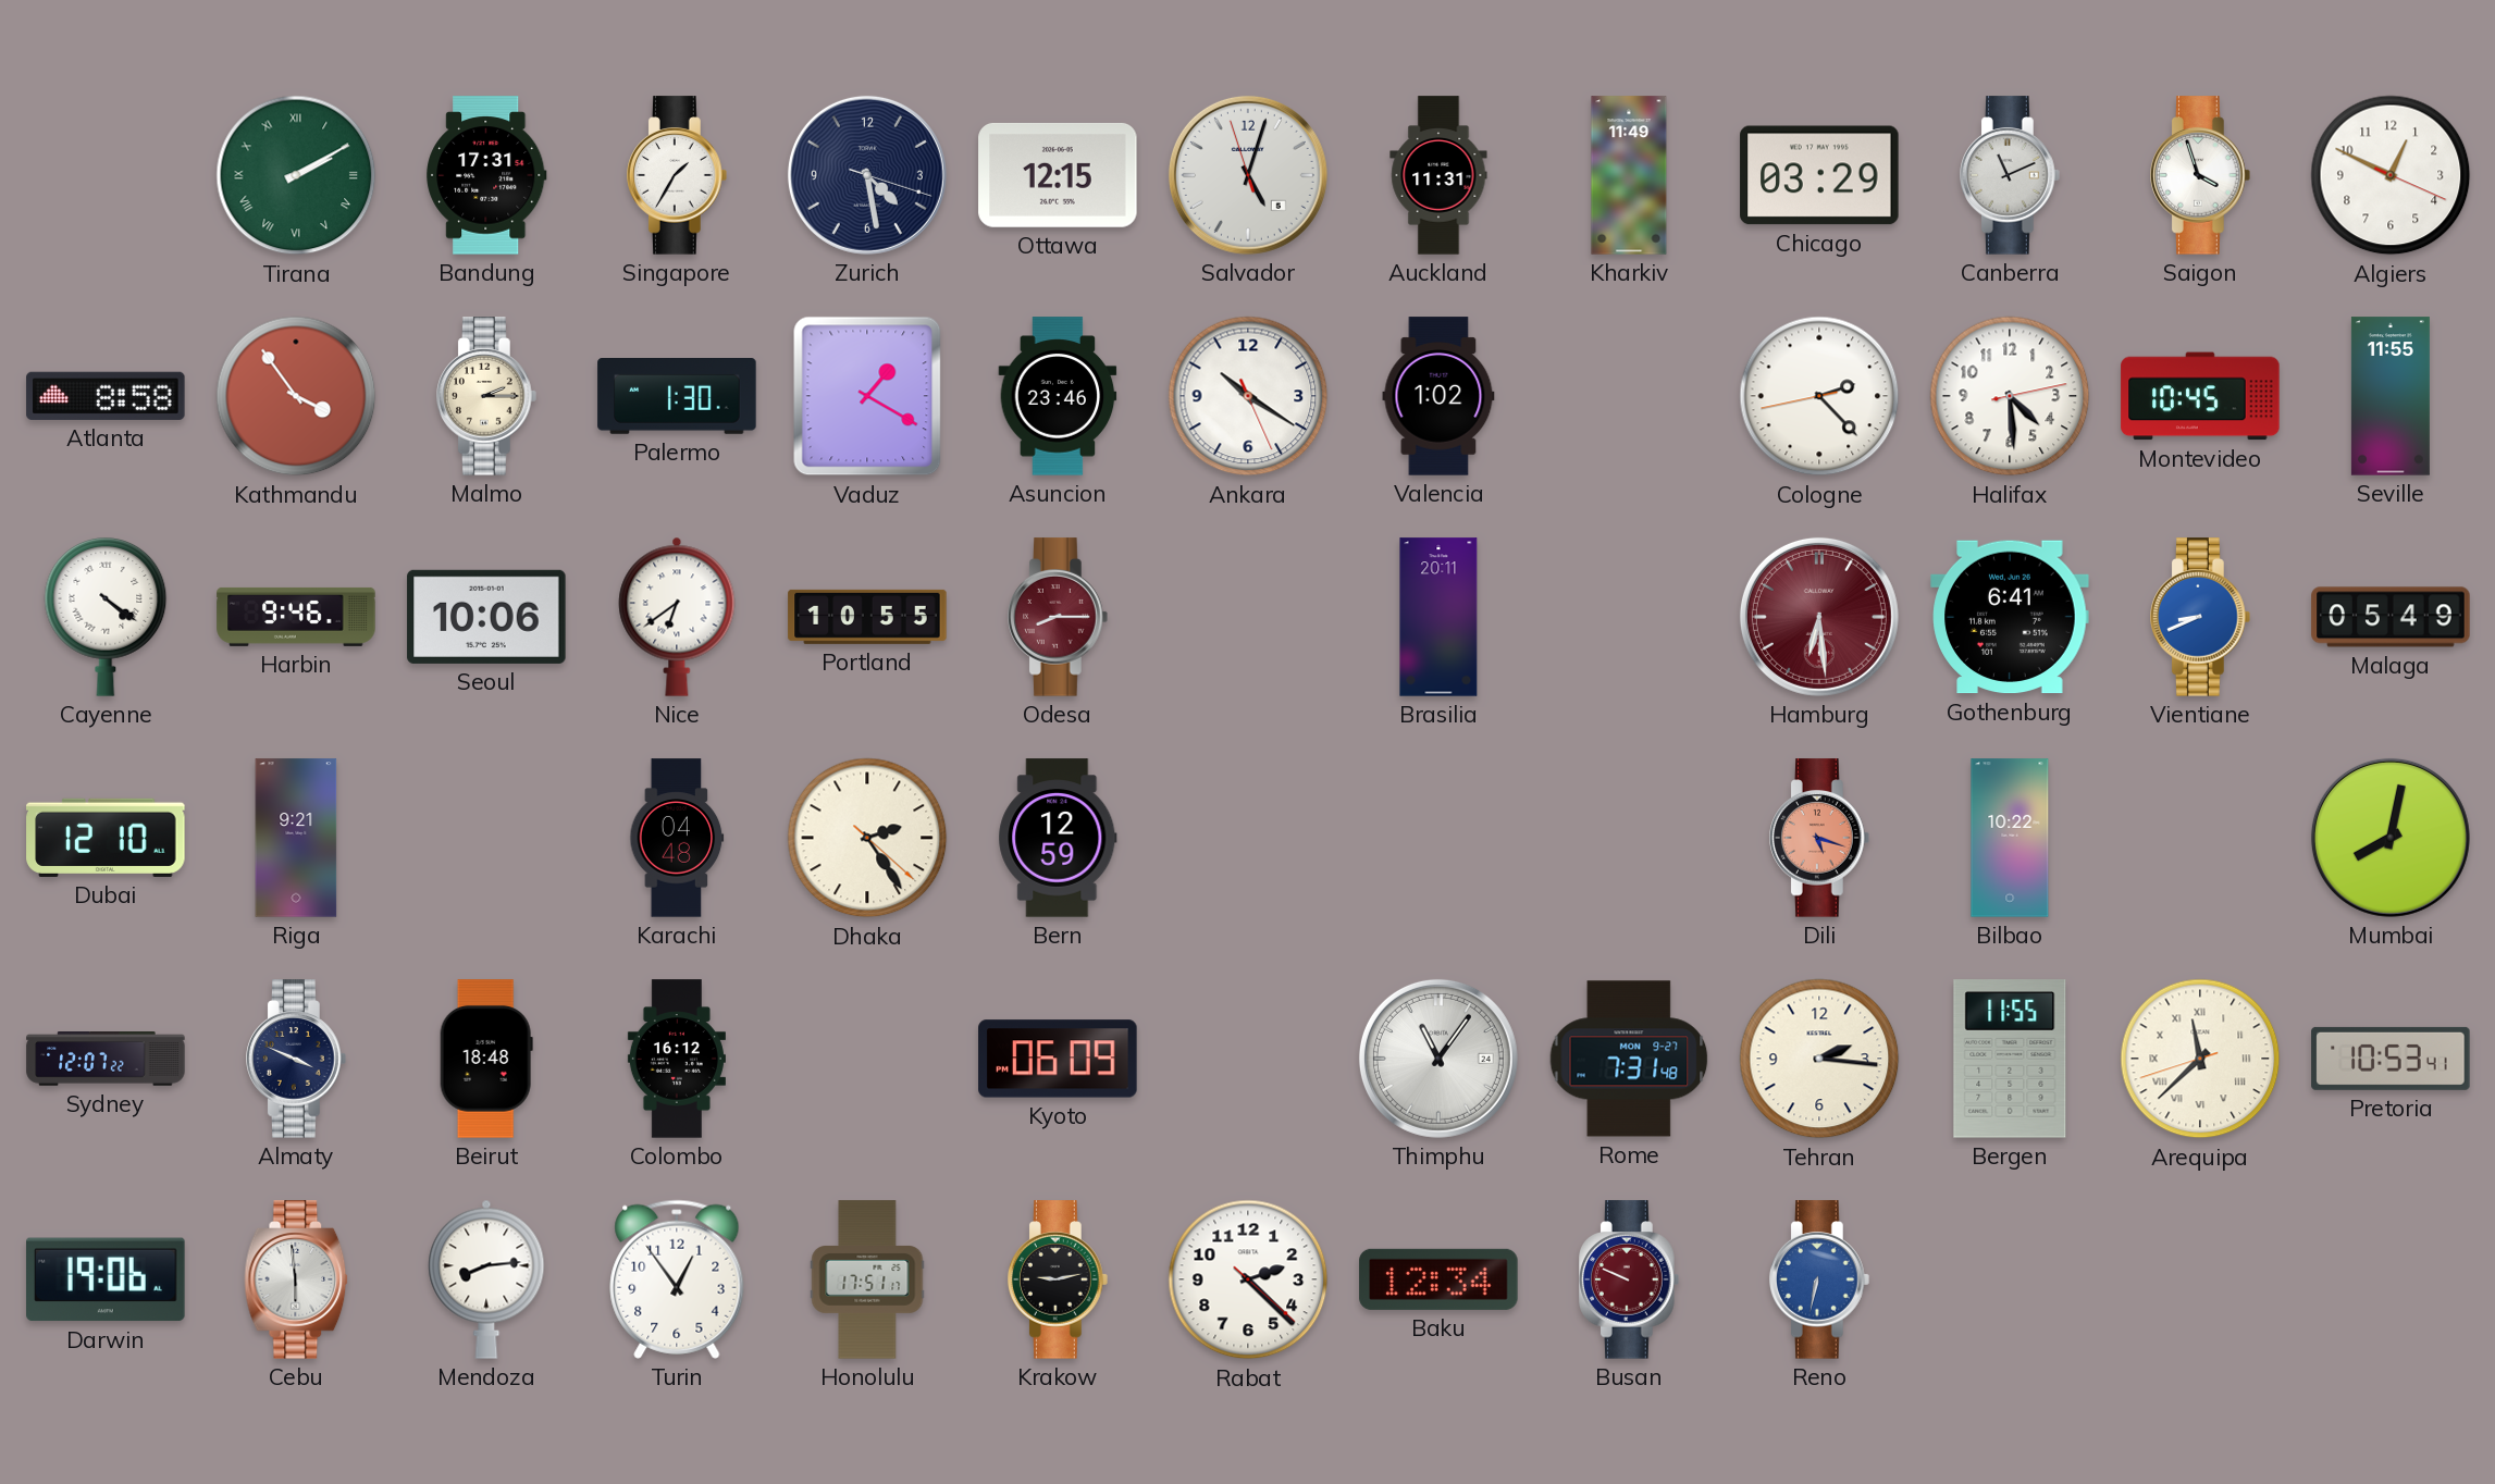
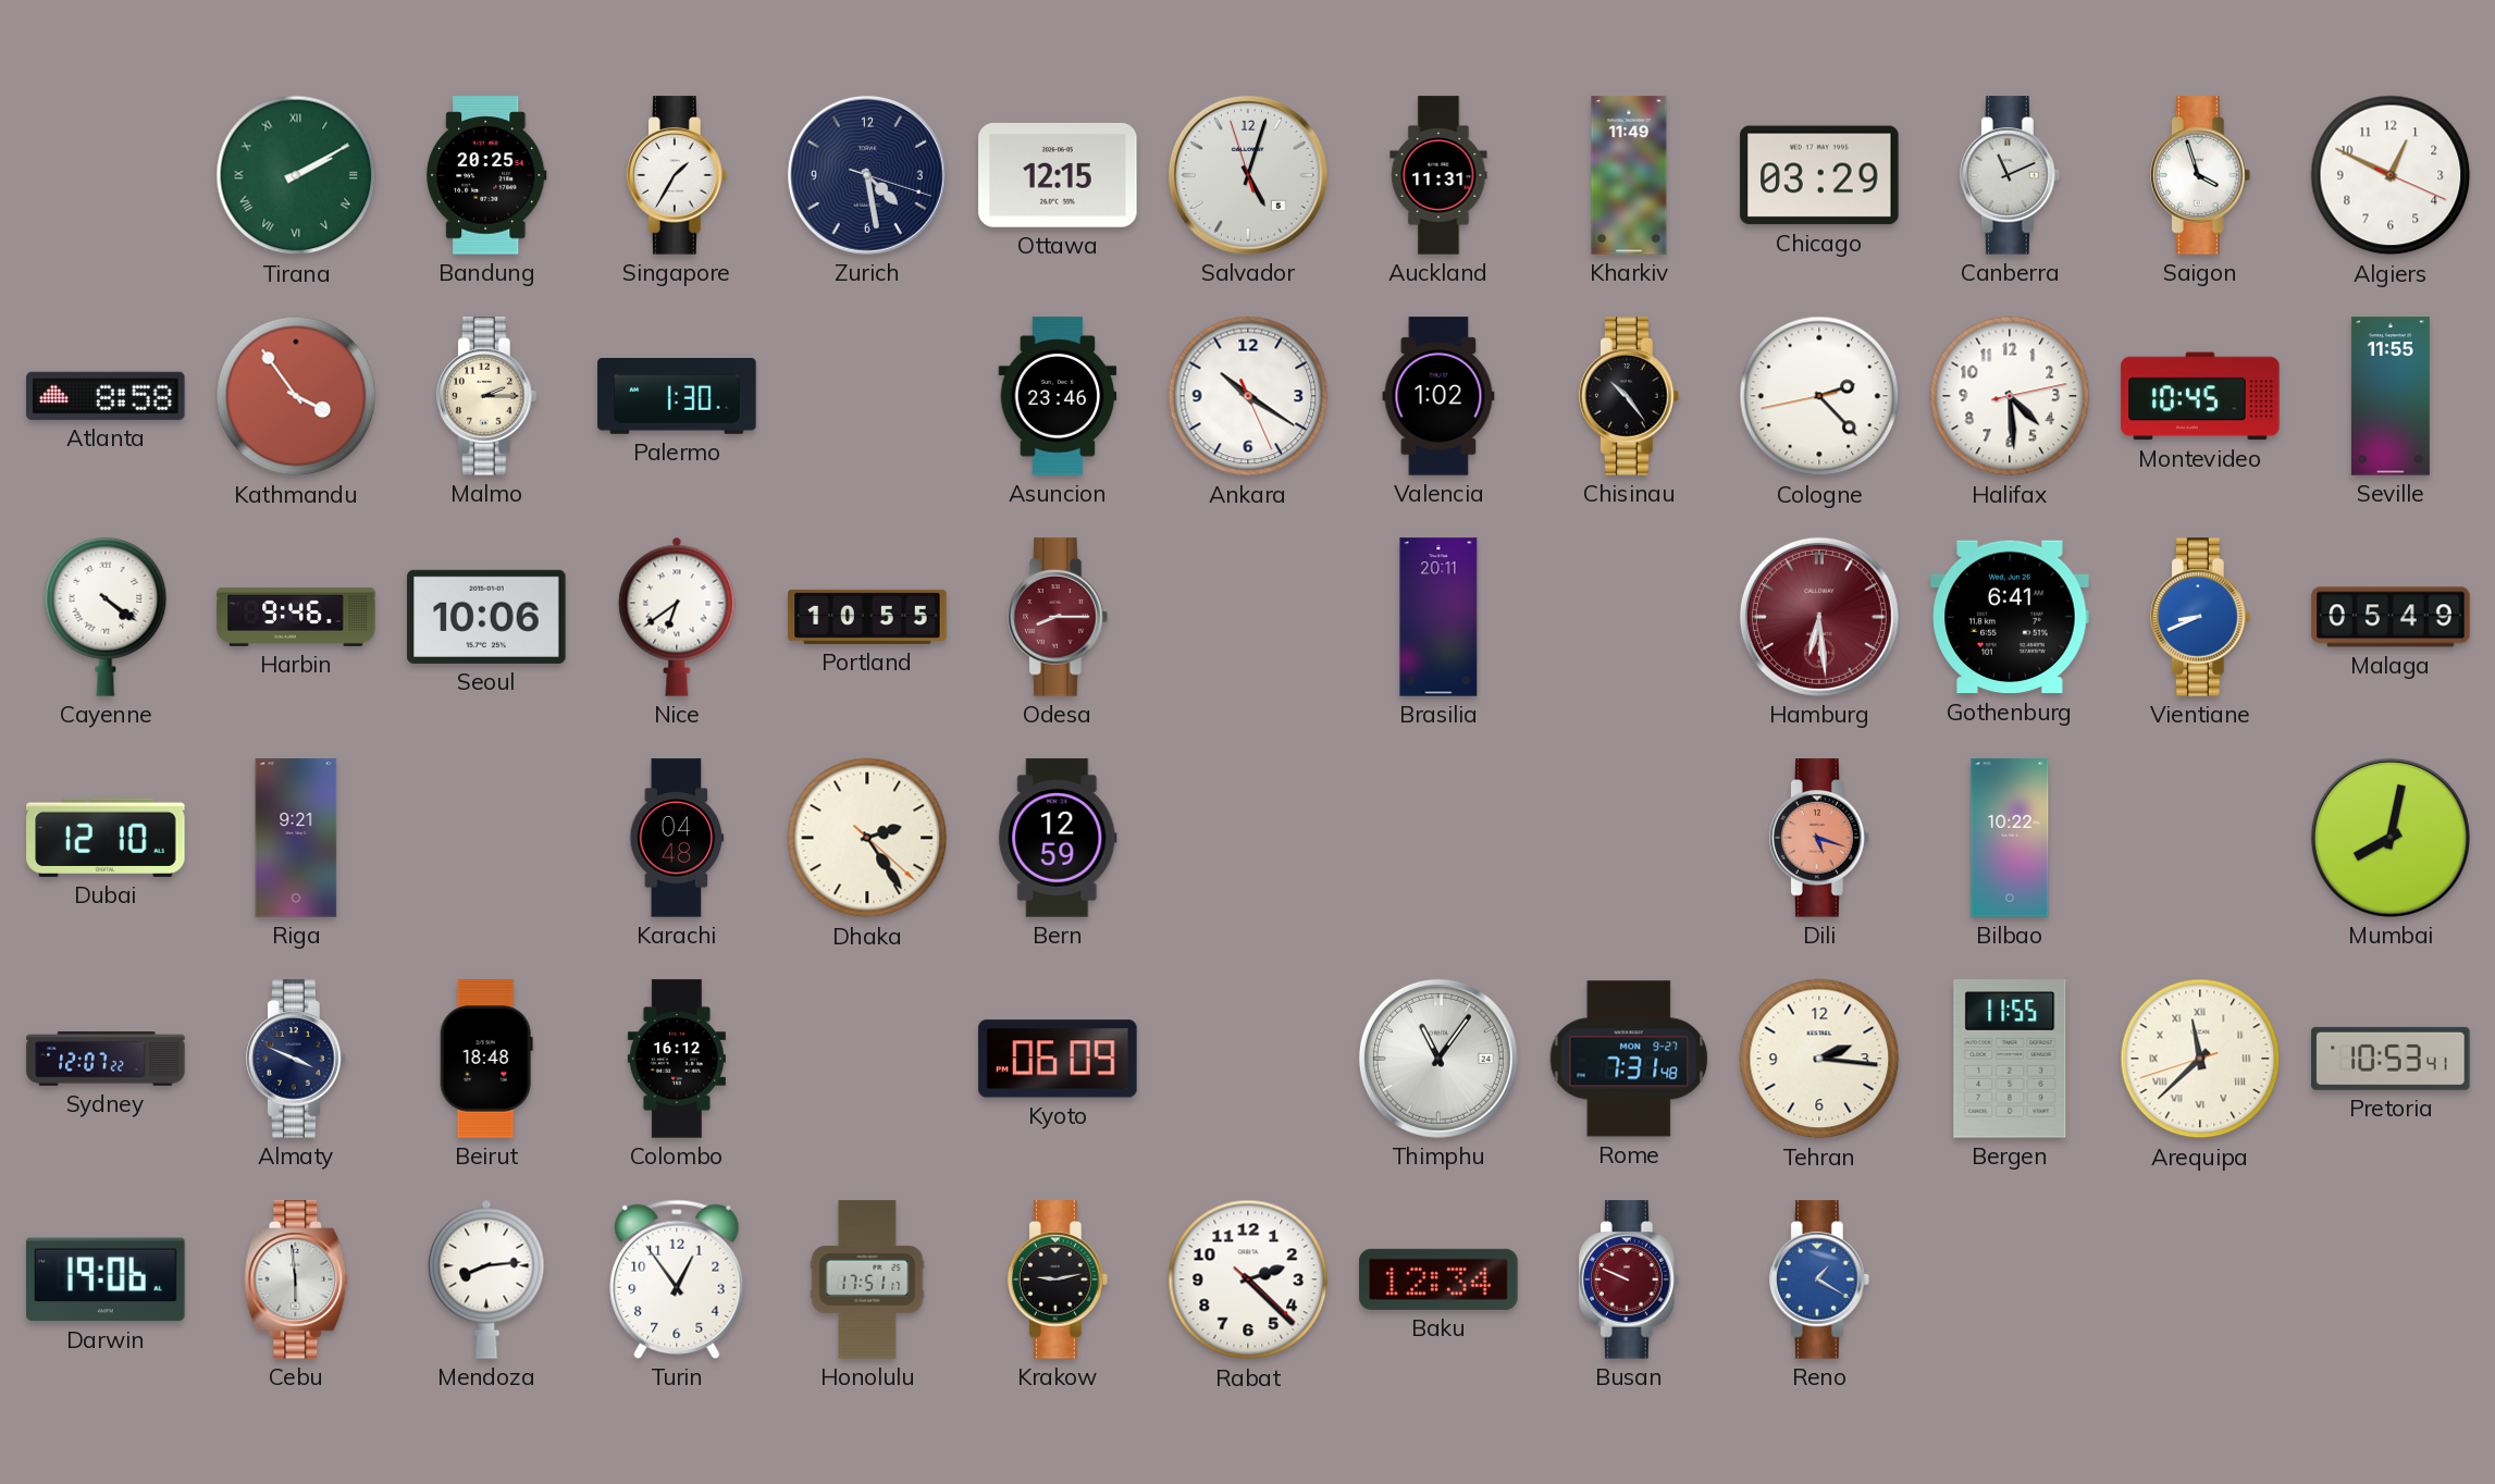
Bandung: 17:31 -> 20:25
Vaduz: 1:20 -> none
Chisinau: none -> 10:24
Reno: 6:32 -> 1:20
